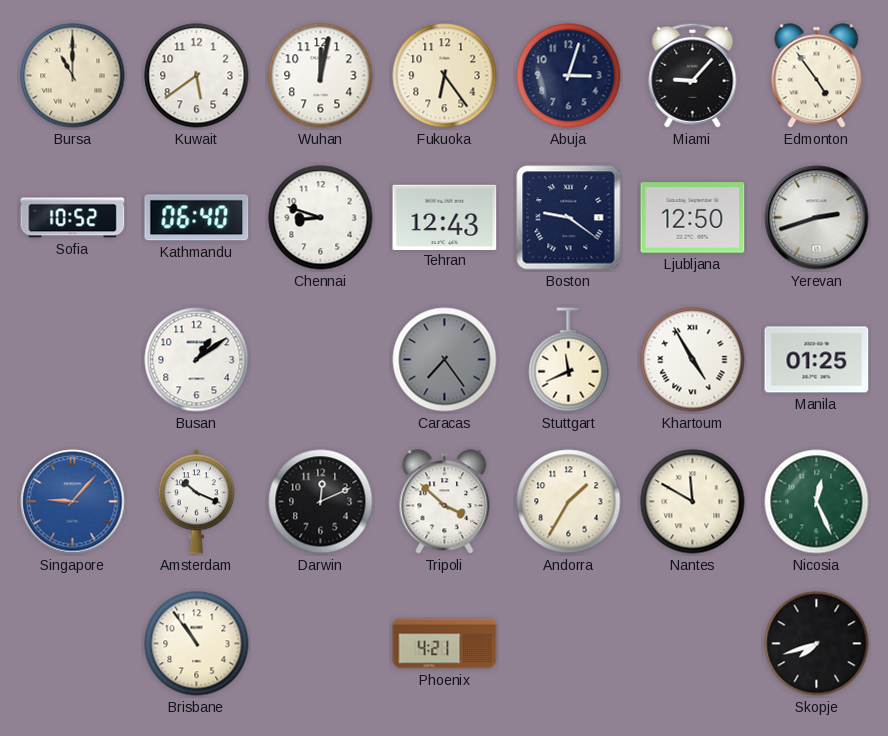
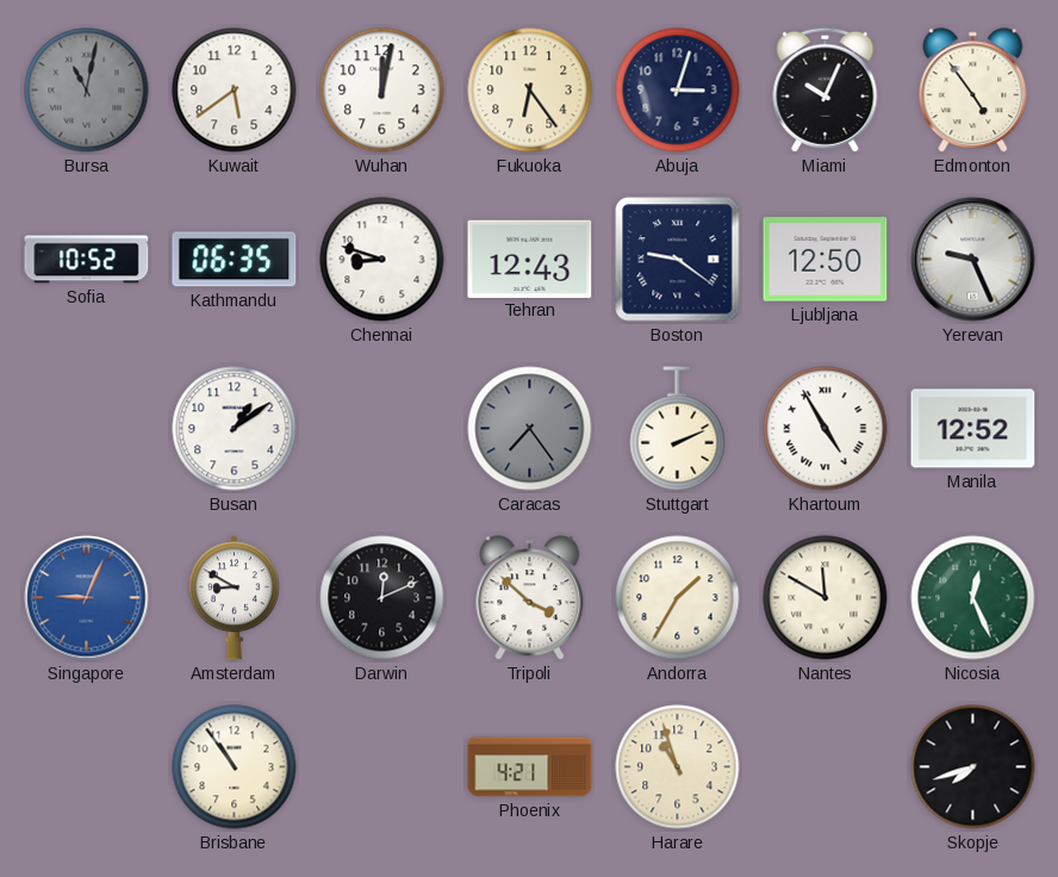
Bursa: 11:00 -> 11:02
Bursa dial: cream -> grey
Miami: 9:07 -> 10:04
Kathmandu: 06:40 -> 06:35
Yerevan: 2:42 -> 9:26
Stuttgart: 11:41 -> 2:11
Manila: 01:25 -> 12:52
Singapore: 9:07 -> 9:04
Amsterdam: 10:19 -> 8:50
Harare: none -> 10:57
